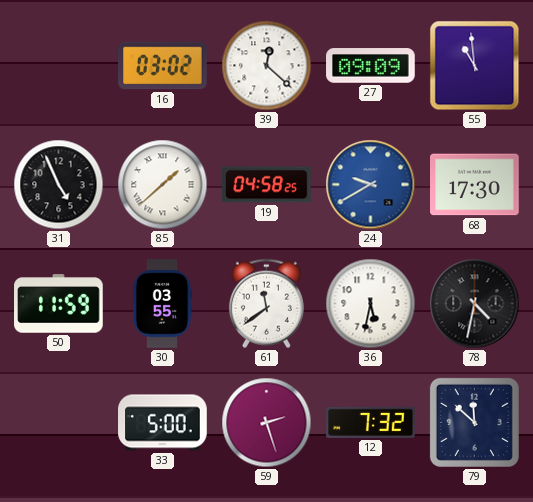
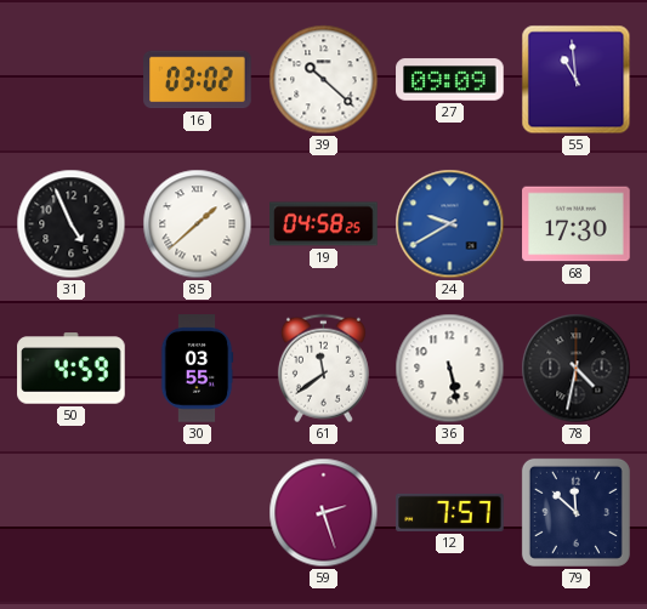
39: 12:22 -> 10:22
50: 11:59 -> 4:59
36: 5:32 -> 5:28
33: 5:00 -> none
12: 7:32 -> 7:57
